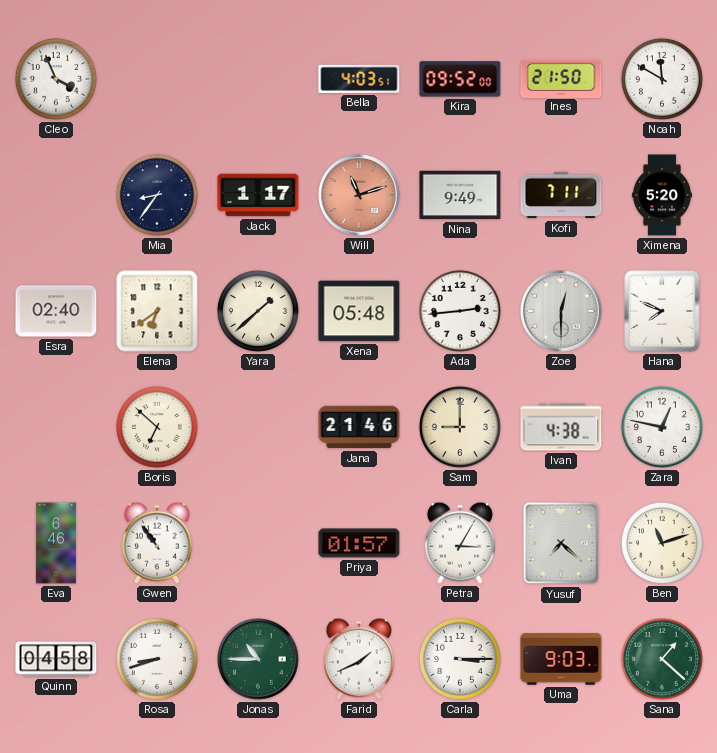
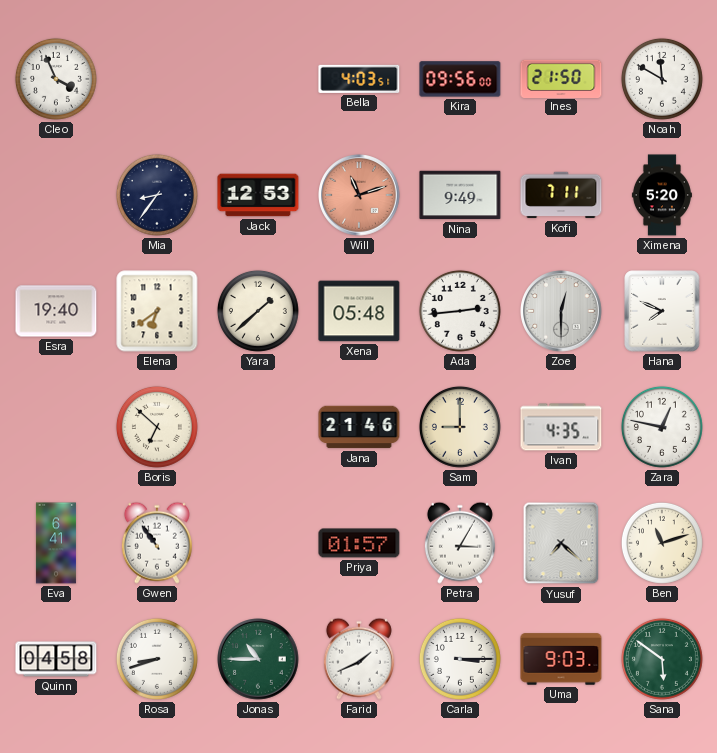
Kira: 09:52 -> 09:56
Jack: 1:17 -> 12:53
Esra: 02:40 -> 19:40
Ivan: 4:38 -> 4:35
Eva: 6:46 -> 6:41
Sana: 1:22 -> 5:51
